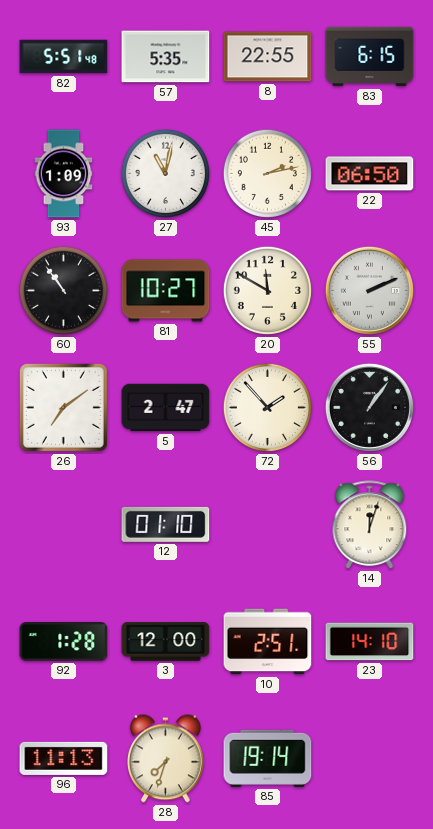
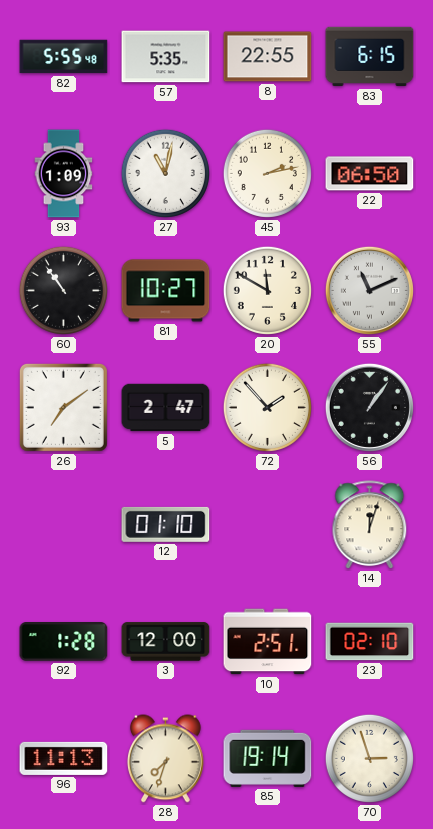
82: 5:51 -> 5:55
55: 2:11 -> 11:11
23: 14:10 -> 02:10
70: none -> 2:57
